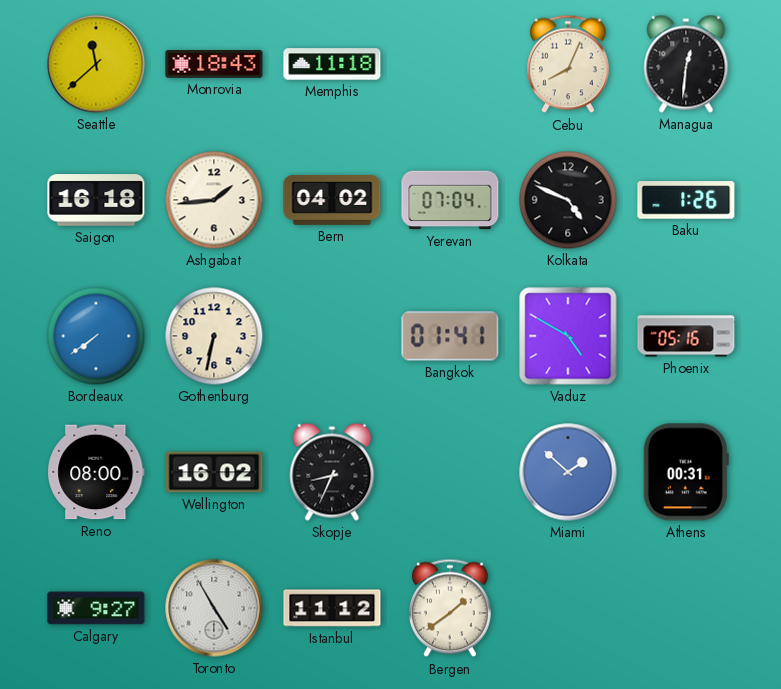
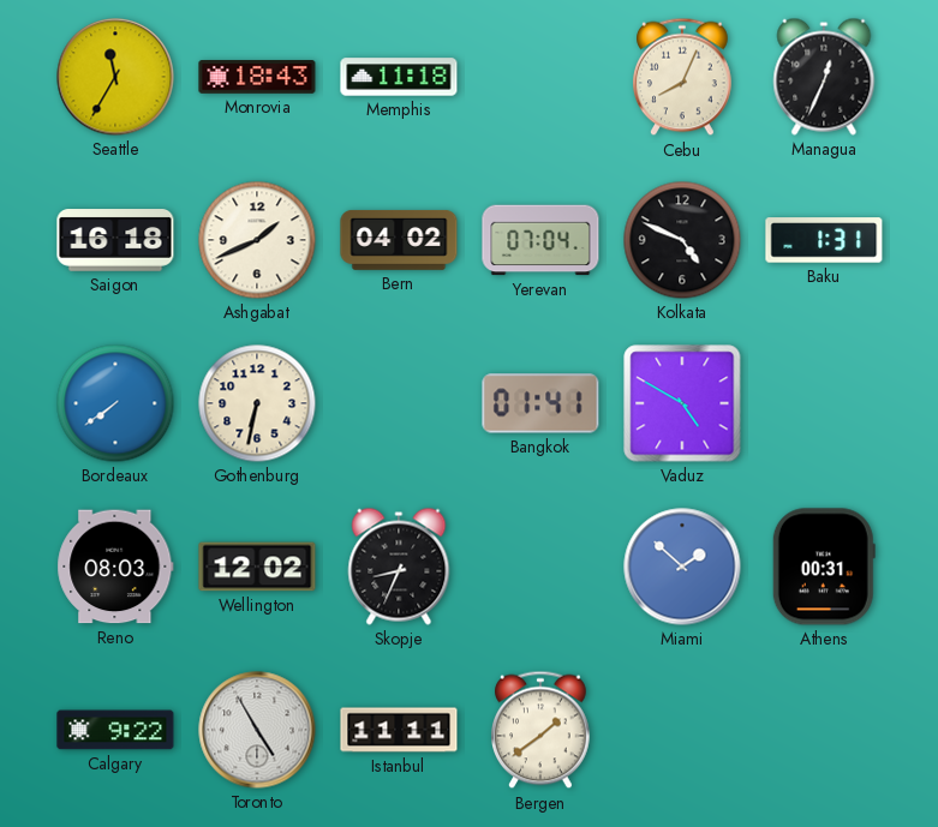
Seattle: 11:38 -> 11:35
Managua: 12:31 -> 12:34
Ashgabat: 1:44 -> 1:41
Baku: 1:26 -> 1:31
Phoenix: 05:16 -> none
Reno: 08:00 -> 08:03
Wellington: 16:02 -> 12:02
Calgary: 9:27 -> 9:22
Istanbul: 11:12 -> 11:11
